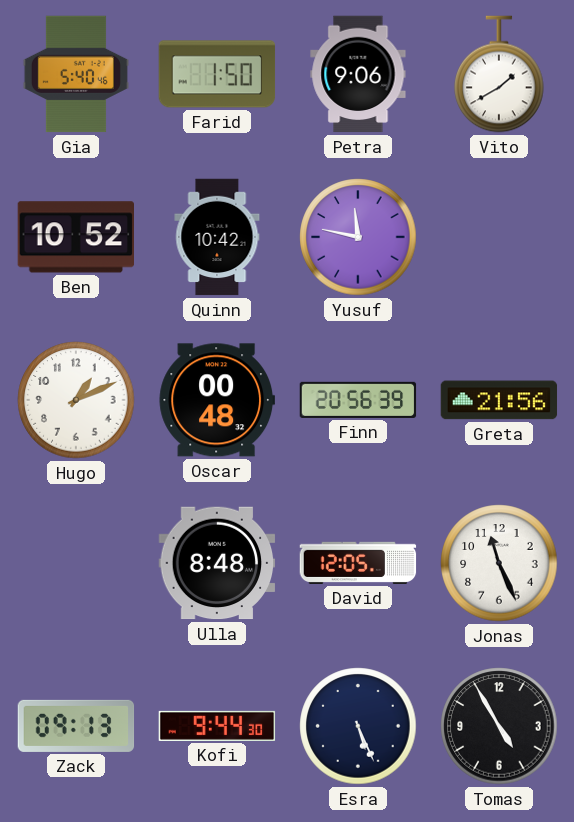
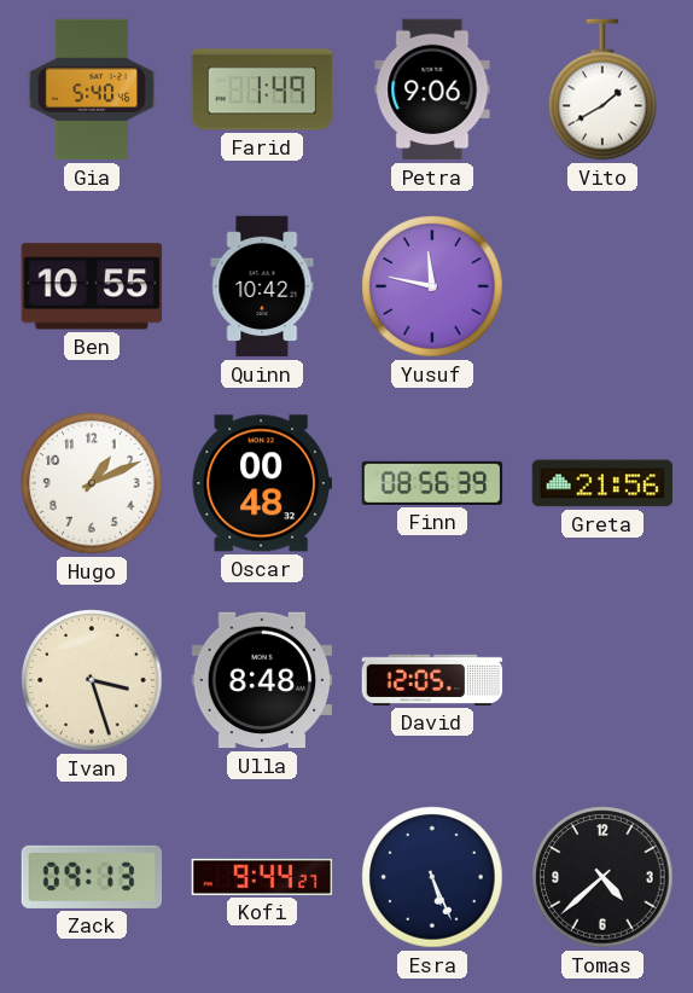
Farid: 1:50 -> 1:49
Ben: 10:52 -> 10:55
Finn: 20:56 -> 08:56
Ivan: none -> 3:27
Jonas: 11:26 -> none
Kofi: 9:44:30 -> 9:44:27
Tomas: 4:55 -> 4:38
